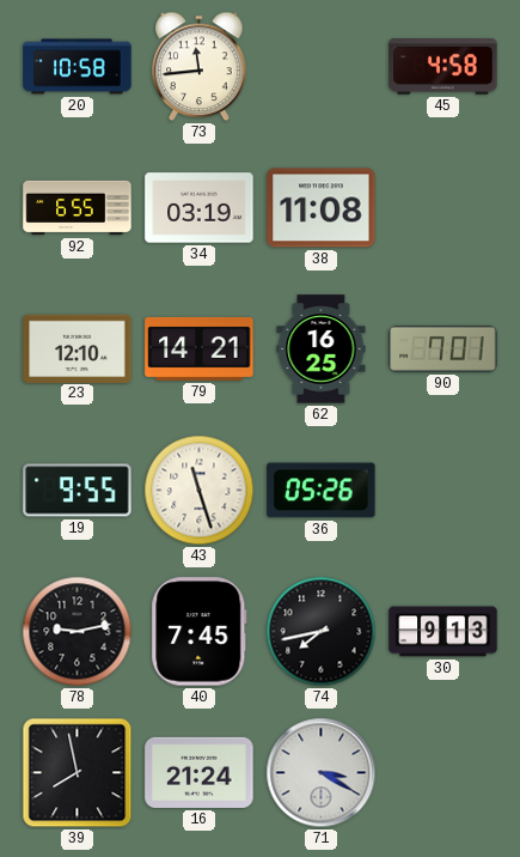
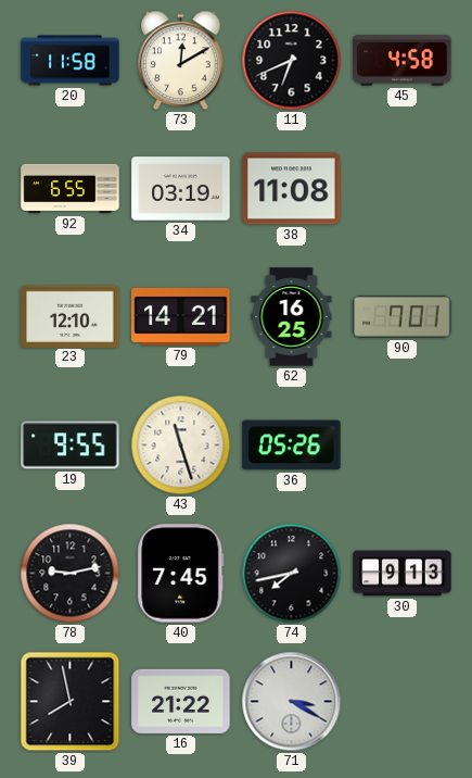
20: 10:58 -> 11:58
73: 11:44 -> 12:10
11: none -> 6:41
16: 21:24 -> 21:22
